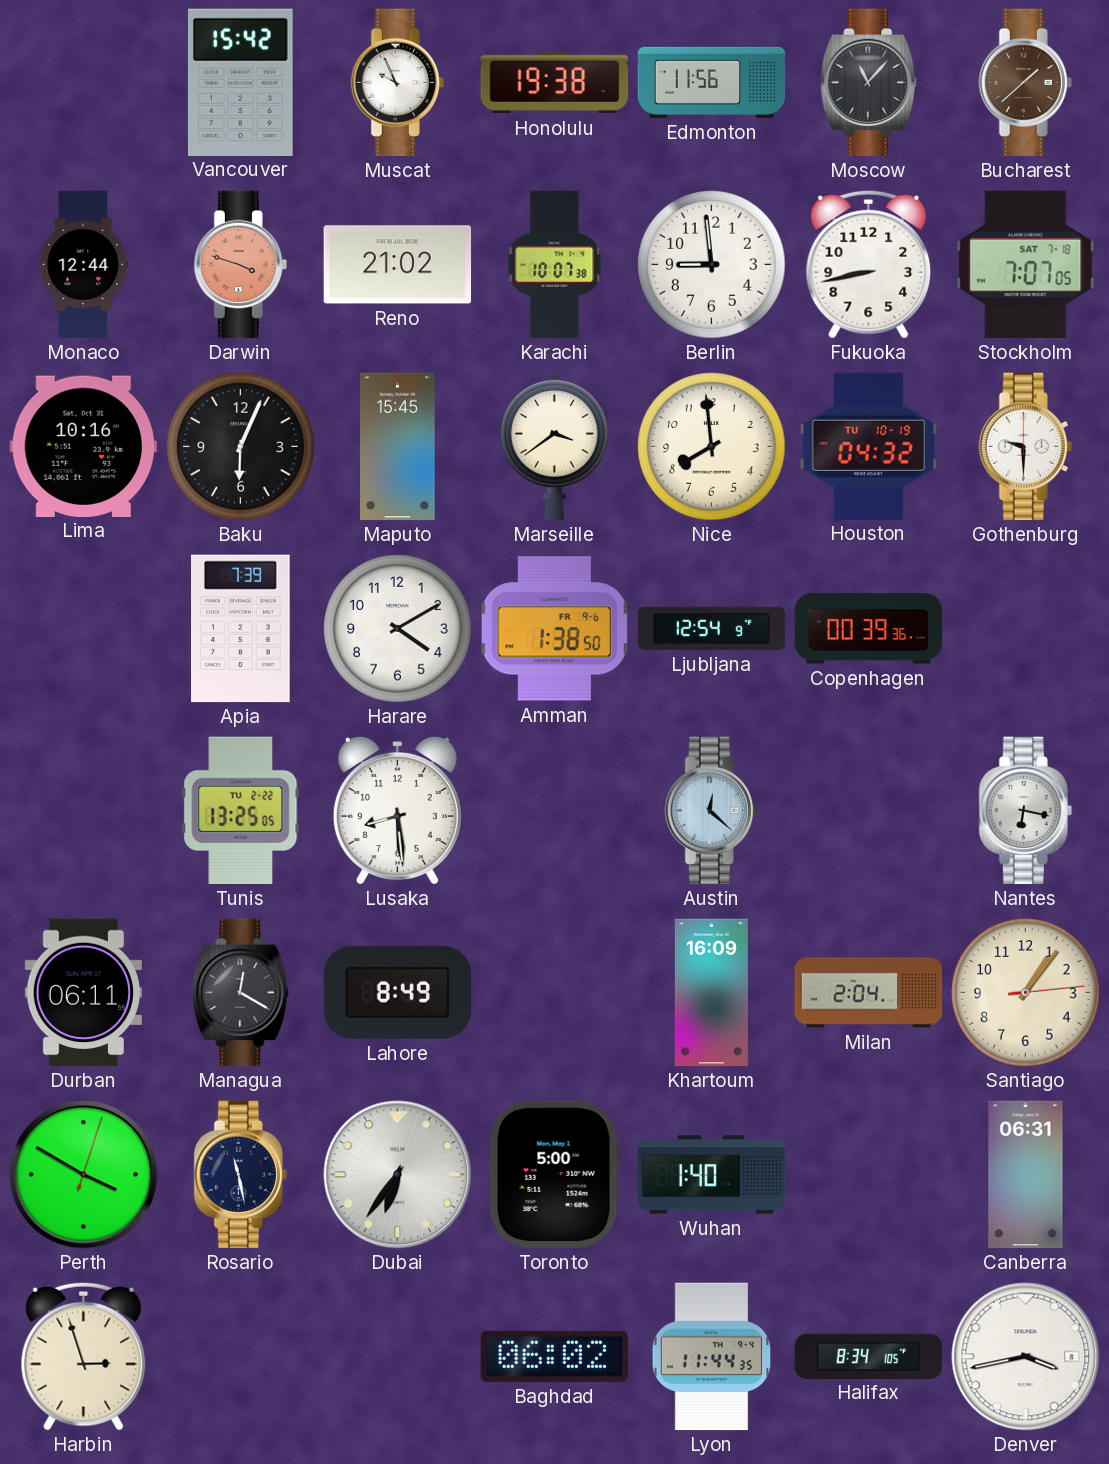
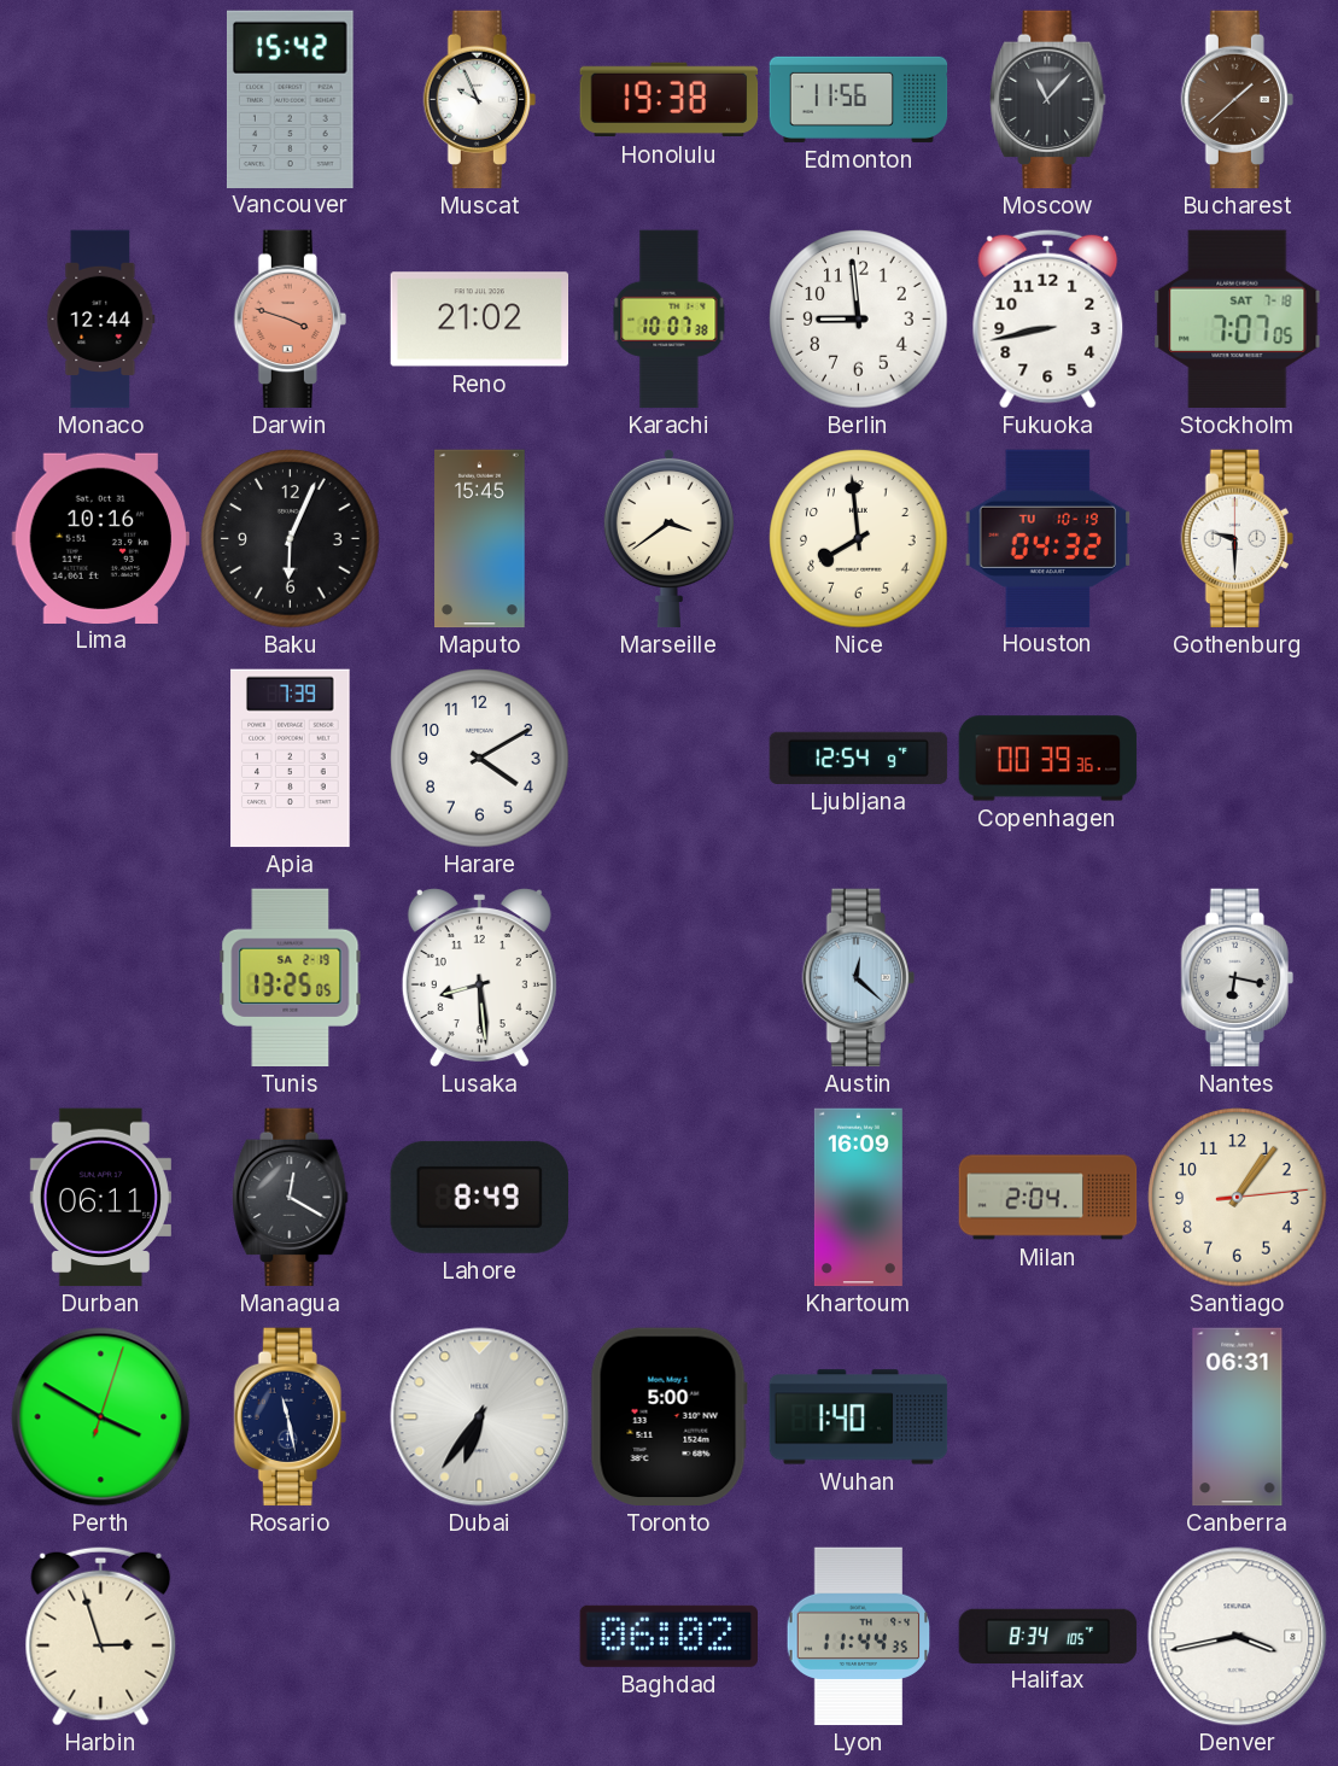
Amman: 1:38 -> none
Tunis date: TU 2-22 -> SA 2-19
